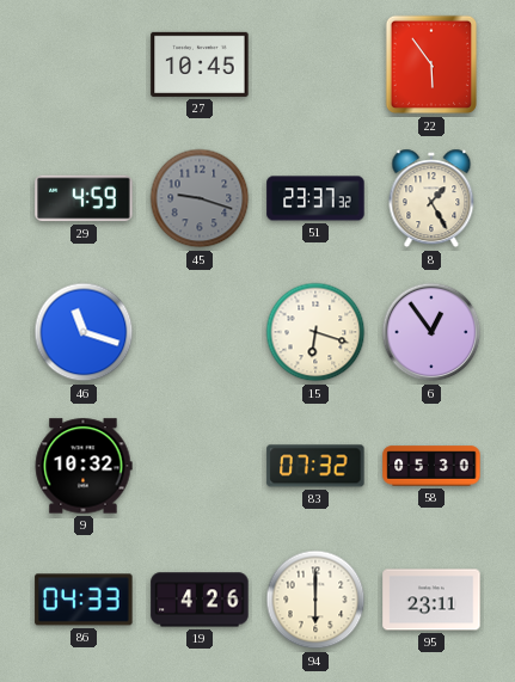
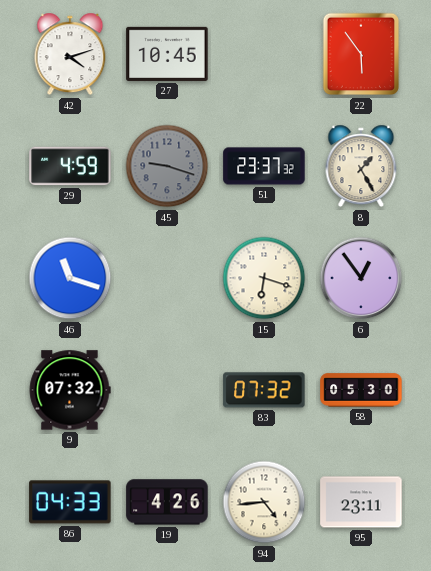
42: none -> 4:12
9: 10:32 -> 07:32
94: 6:00 -> 4:44
